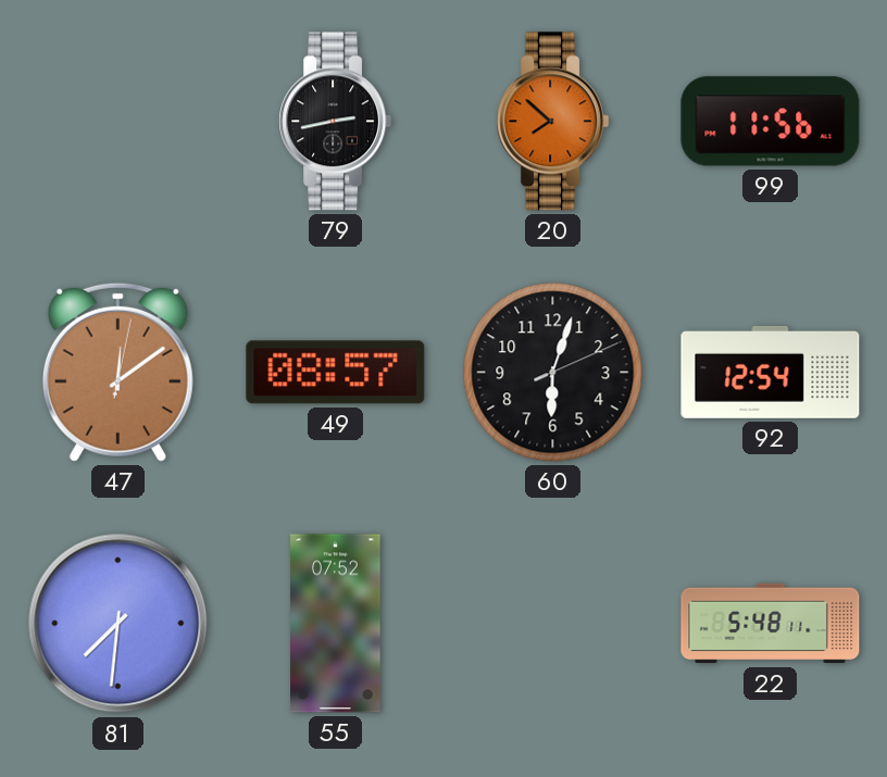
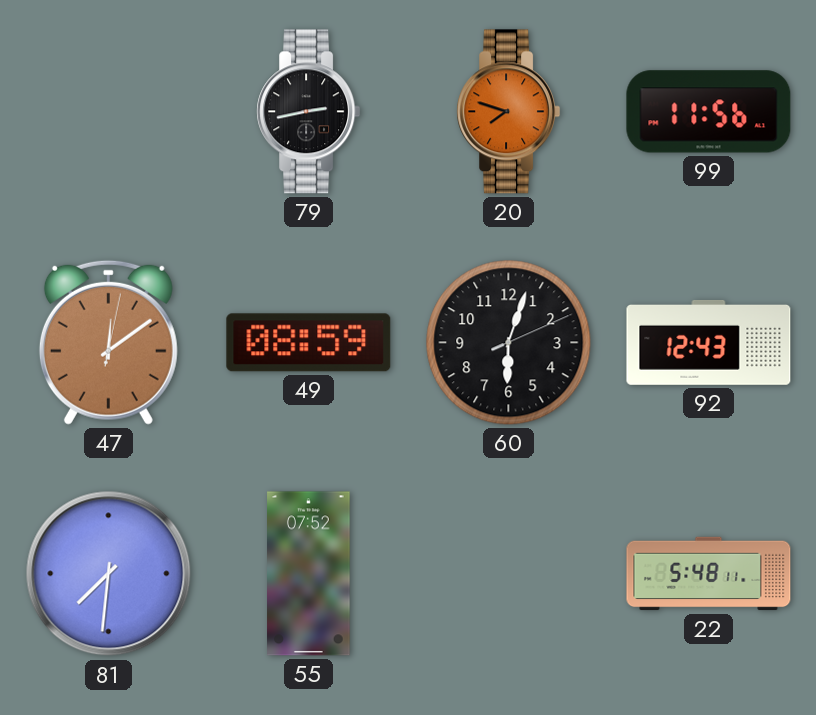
20: 7:52 -> 7:48
49: 08:57 -> 08:59
92: 12:54 -> 12:43
